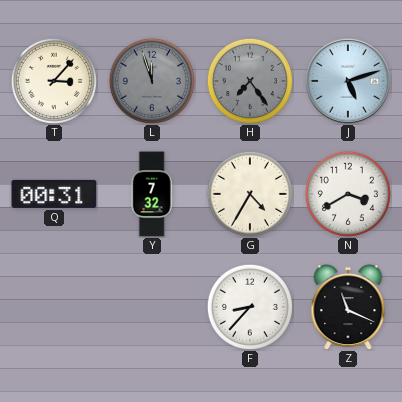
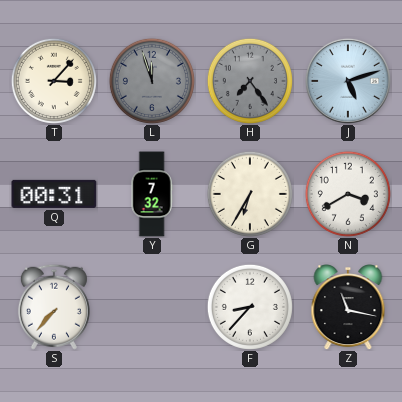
G: 4:35 -> 6:35
S: none -> 7:37
Z: 11:19 -> 11:17
